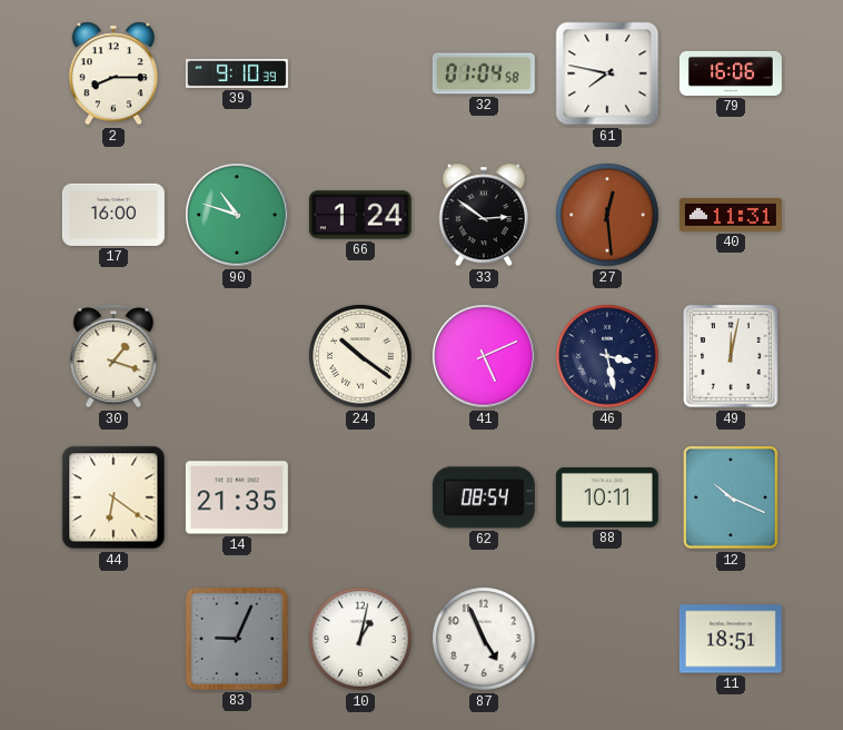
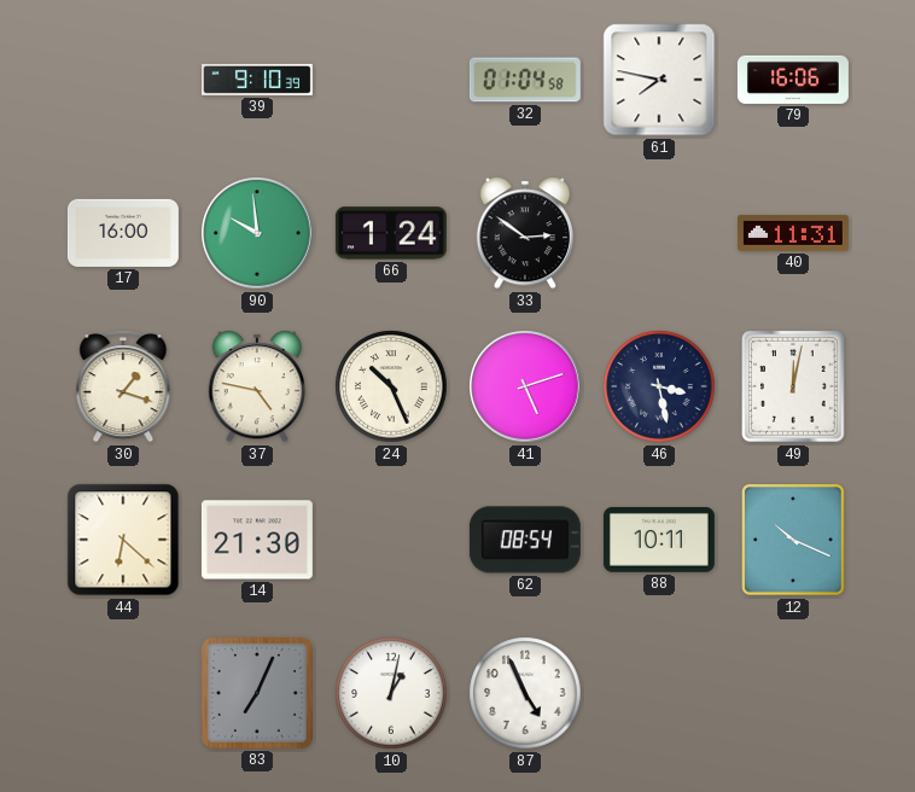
2: 8:15 -> none
90: 10:48 -> 9:59
27: 12:29 -> none
37: none -> 4:47
24: 10:21 -> 10:26
41: 5:11 -> 5:12
44: 6:21 -> 6:22
14: 21:35 -> 21:30
83: 9:04 -> 7:04
11: 18:51 -> none
